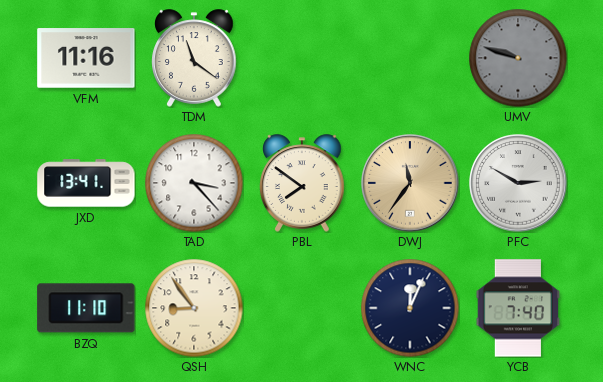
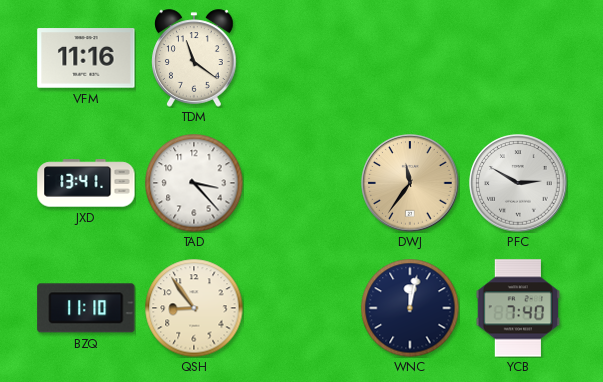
UMV: 9:48 -> none
PBL: 7:51 -> none
WNC: 12:04 -> 12:02
